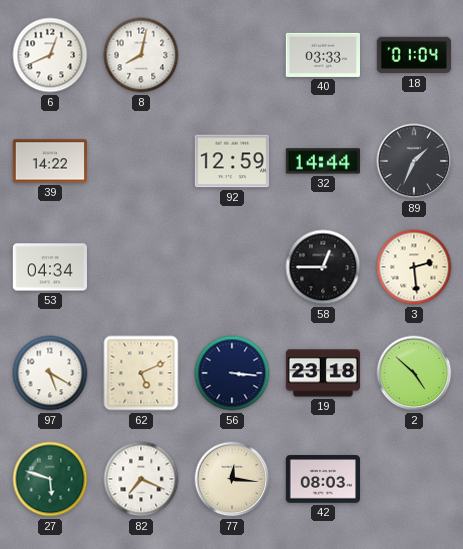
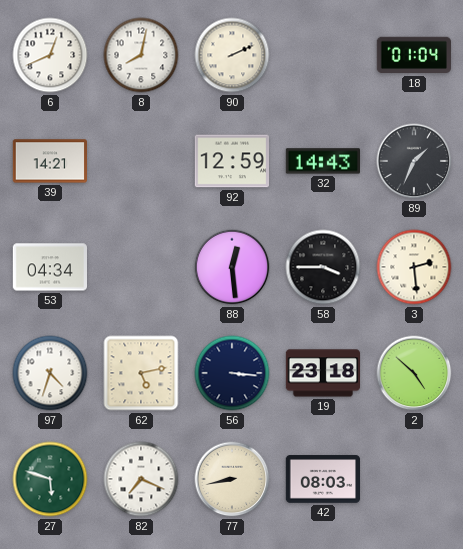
90: none -> 2:11
40: 03:33 -> none
39: 14:22 -> 14:21
32: 14:44 -> 14:43
88: none -> 12:29
58: 12:45 -> 3:45
97: 5:20 -> 4:33
62: 5:11 -> 5:13
77: 12:16 -> 8:43
